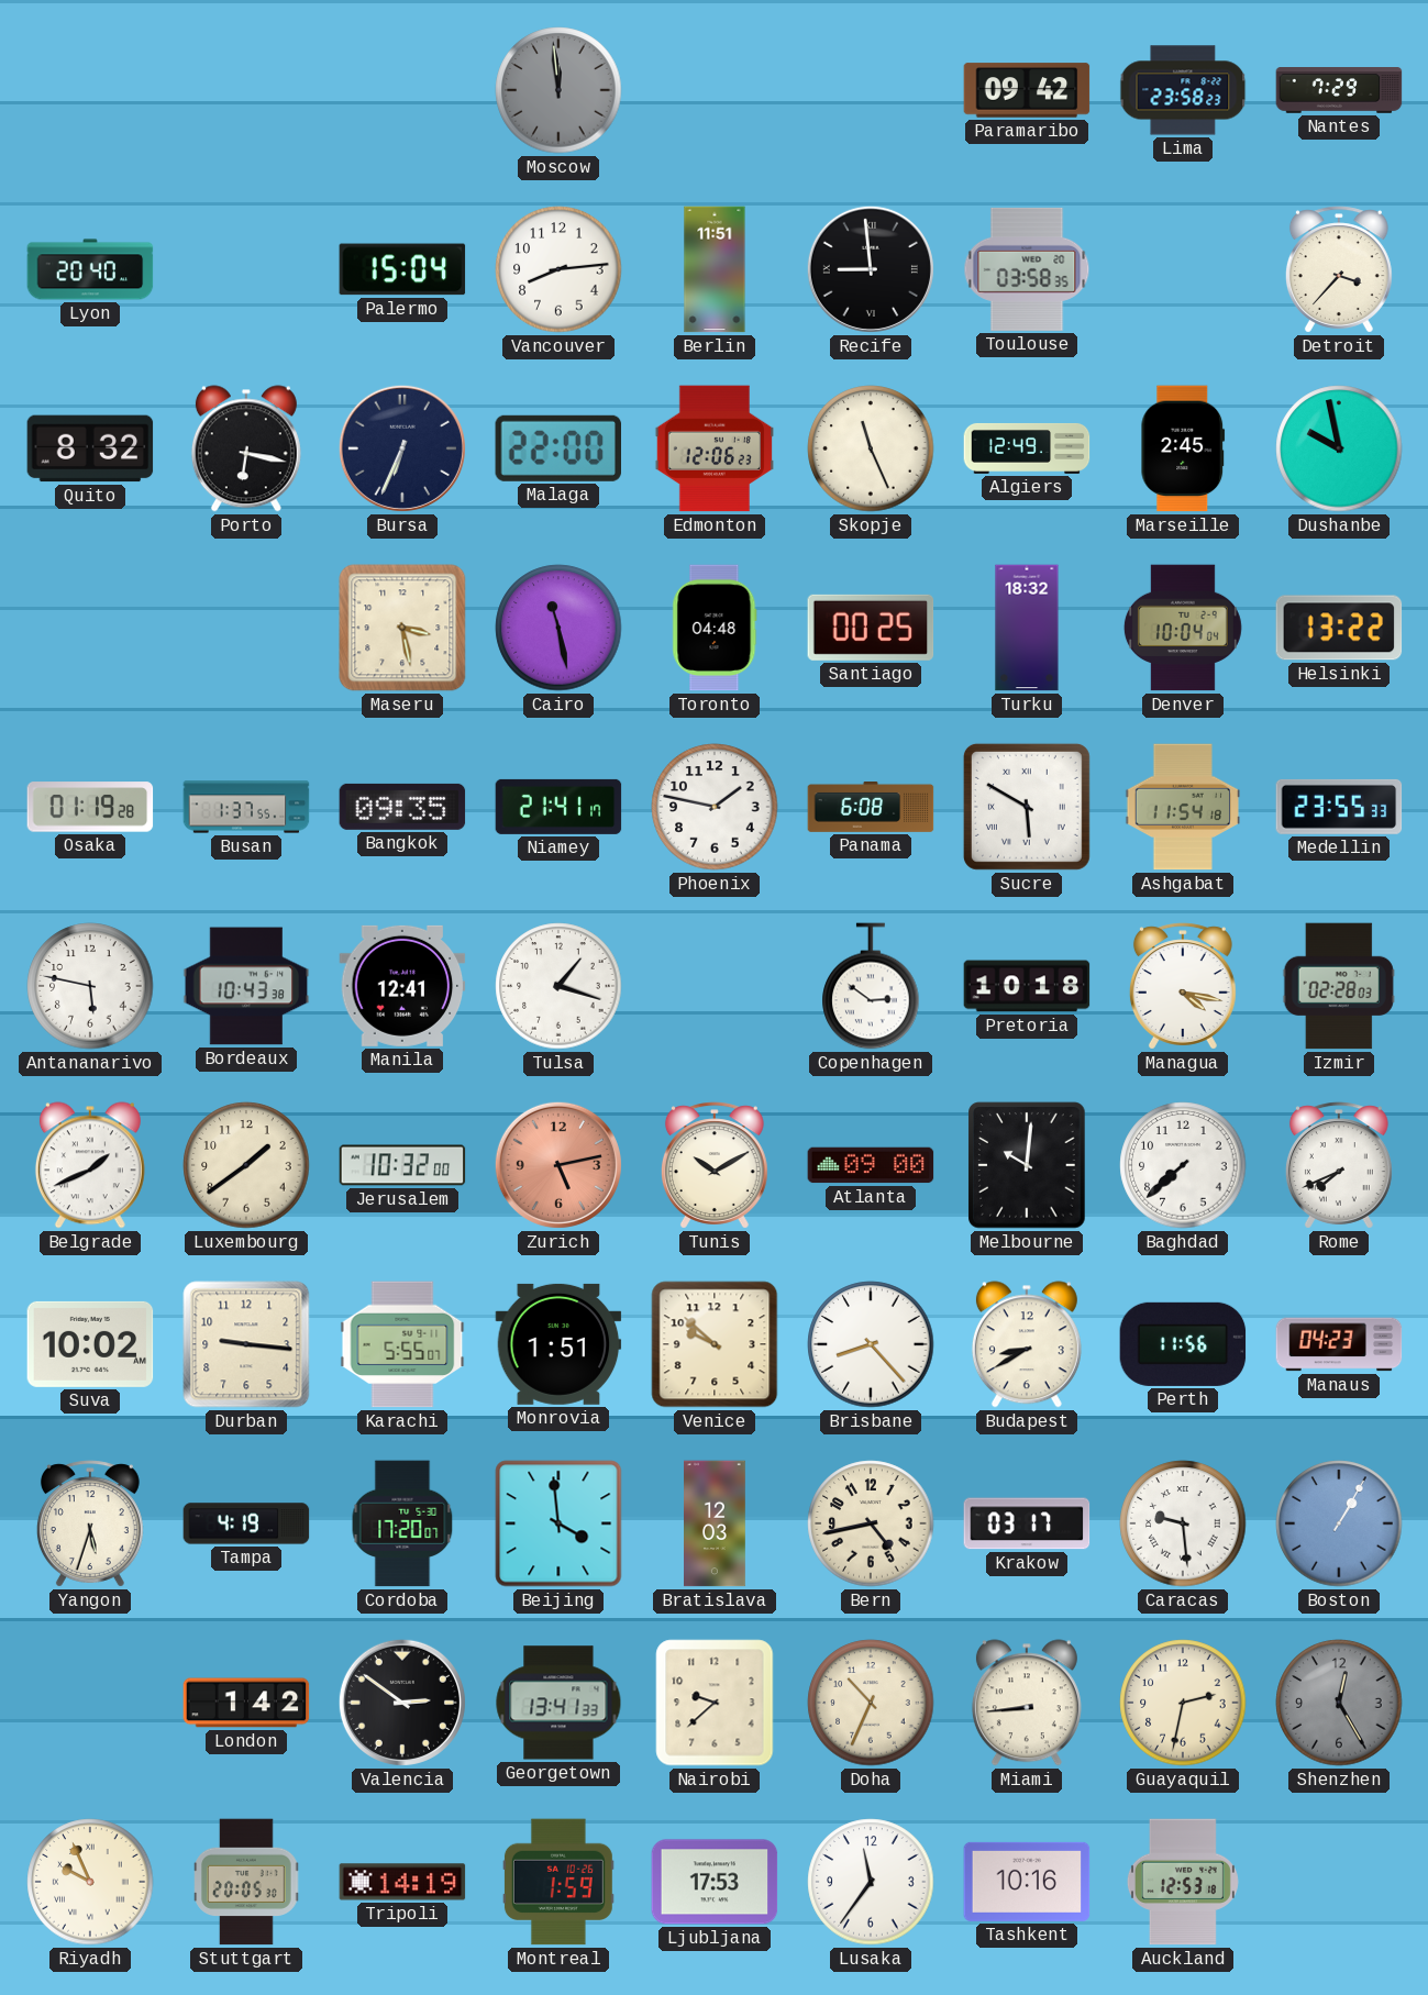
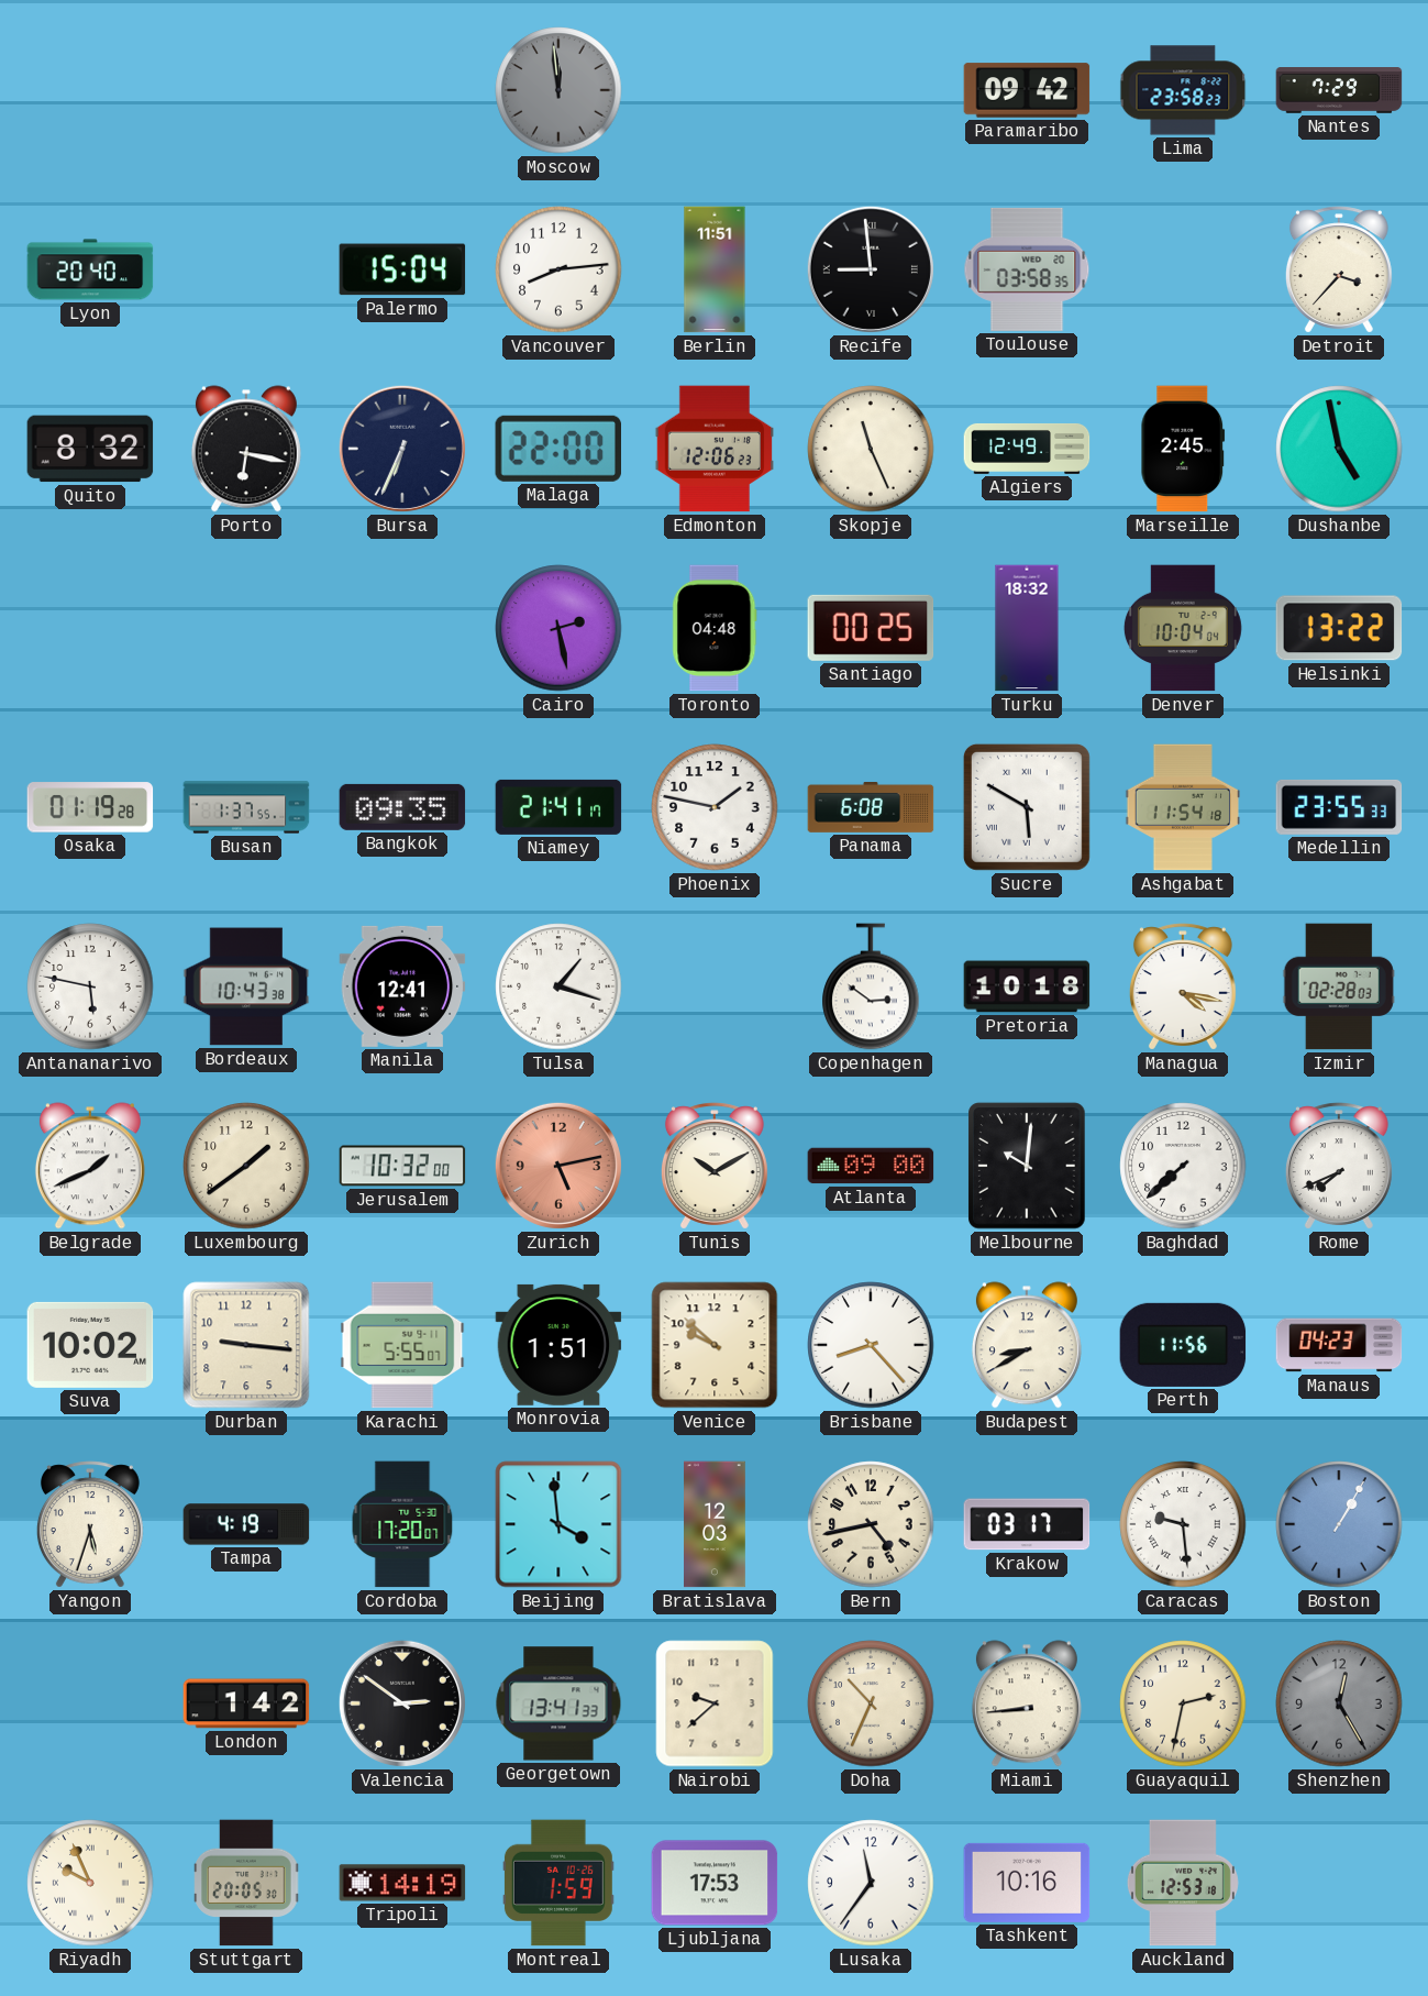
Dushanbe: 9:58 -> 4:58
Maseru: 3:28 -> none
Cairo: 11:28 -> 2:28
